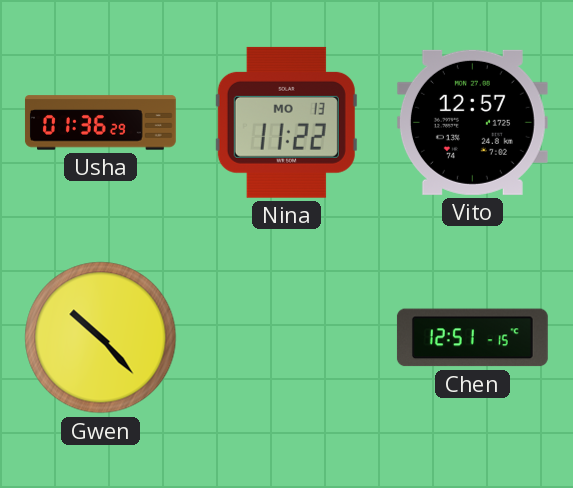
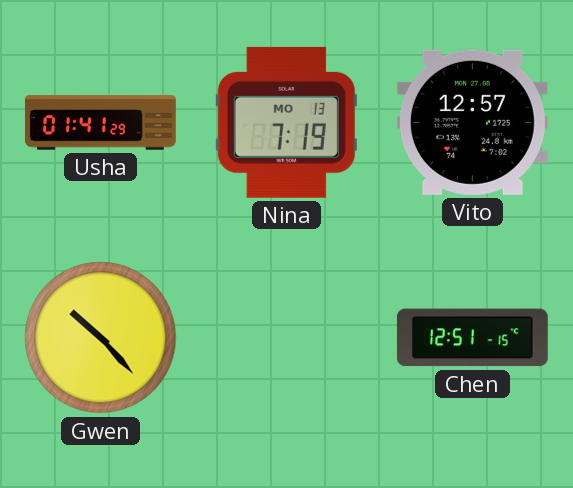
Usha: 01:36 -> 01:41
Nina: 11:22 -> 7:19
